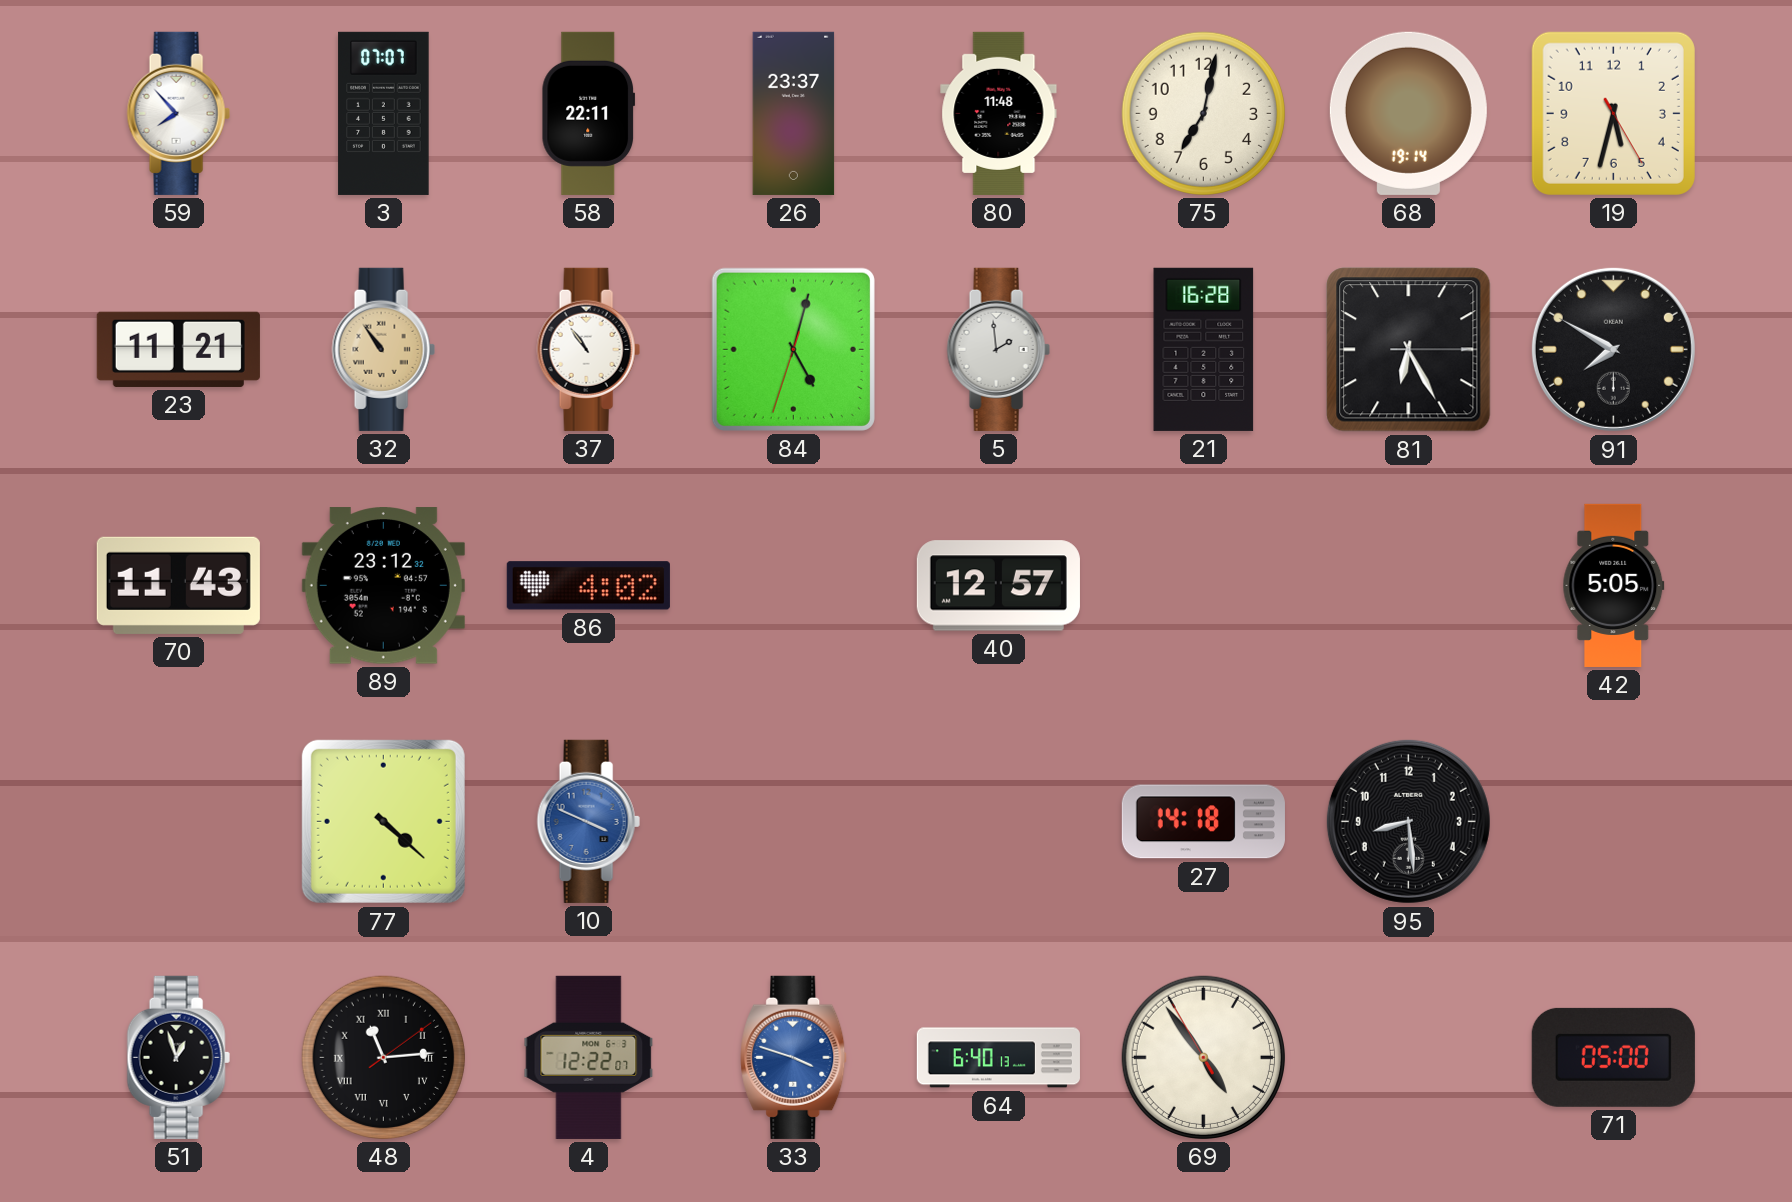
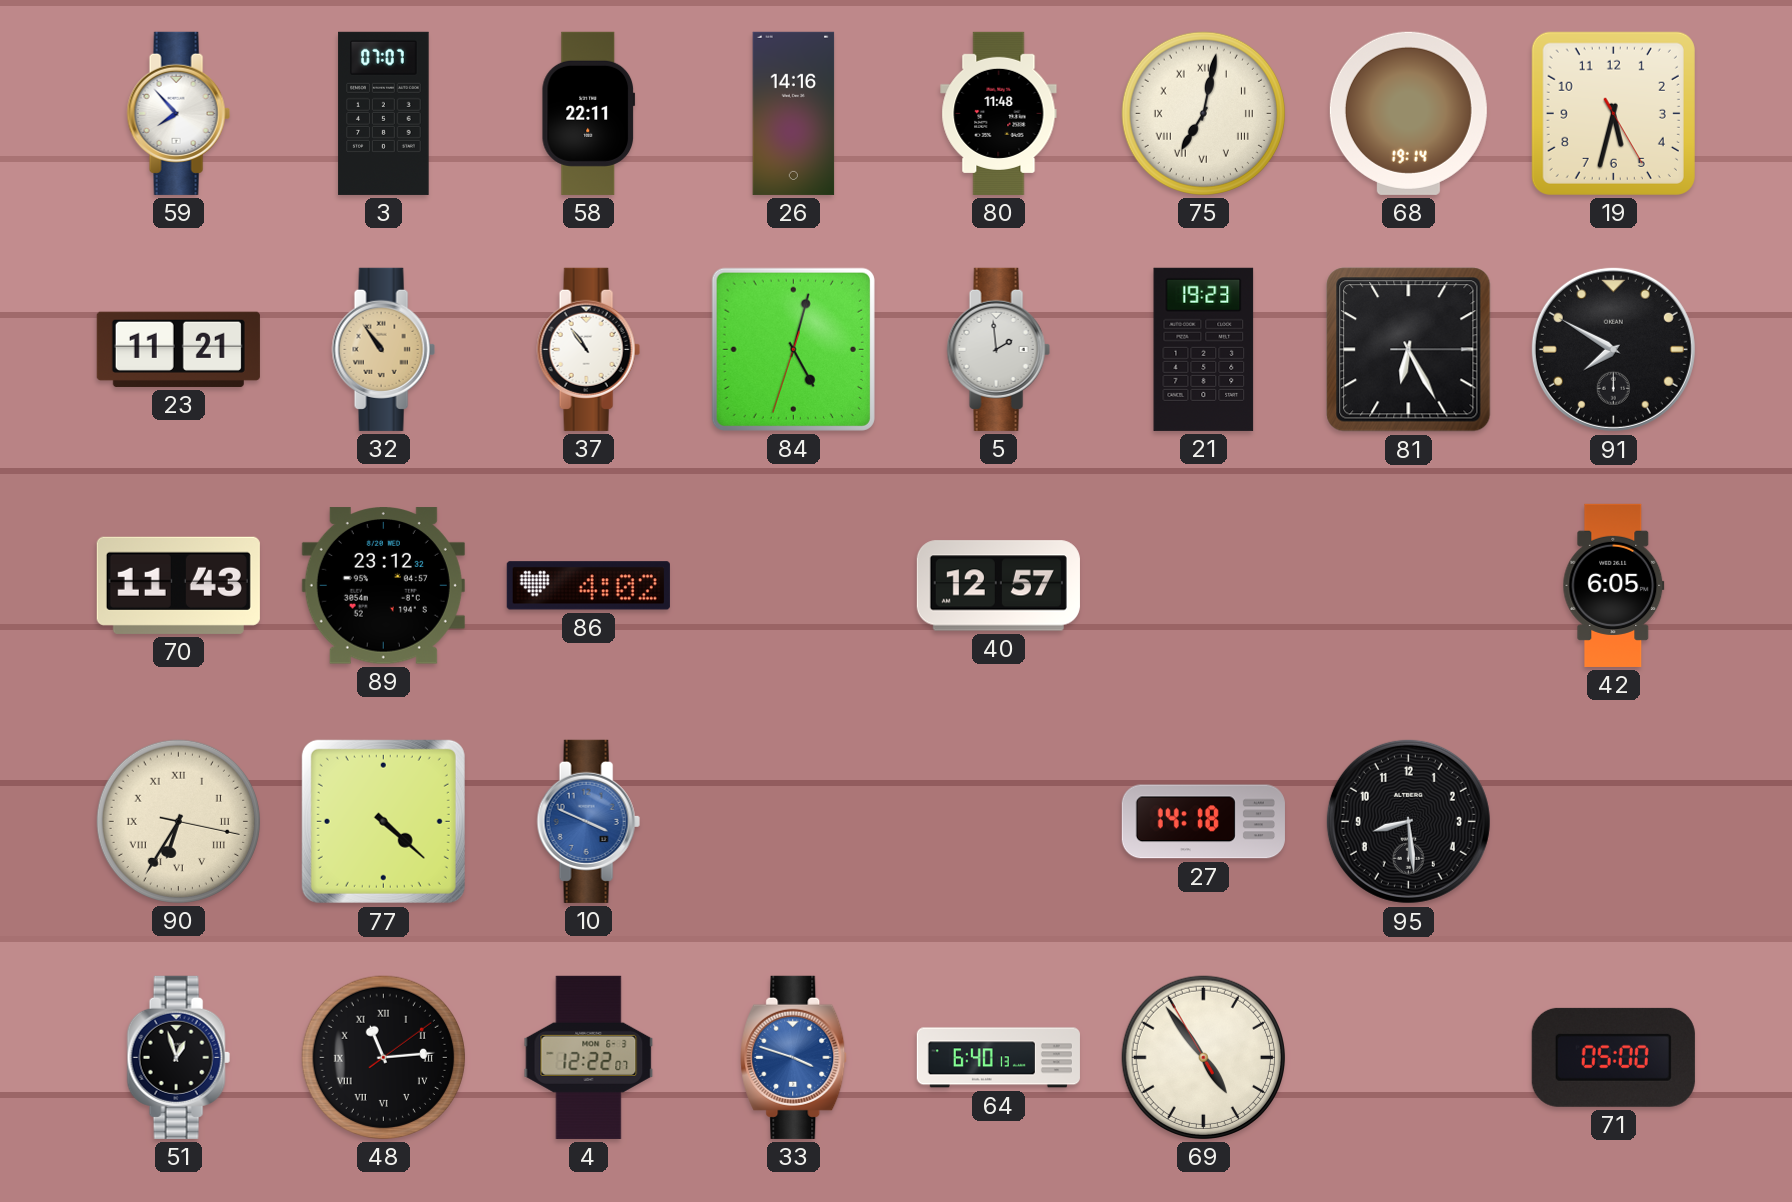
26: 23:37 -> 14:16
75 numerals: Arabic -> Roman
21: 16:28 -> 19:23
42: 5:05 -> 6:05
90: none -> 6:35
